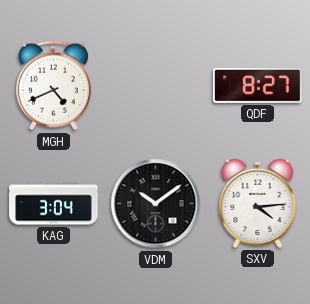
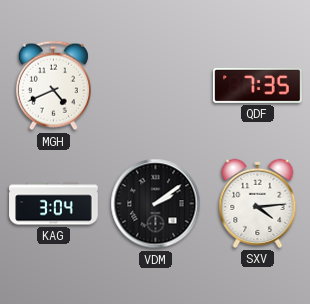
QDF: 8:27 -> 7:35
VDM: 10:09 -> 2:09
